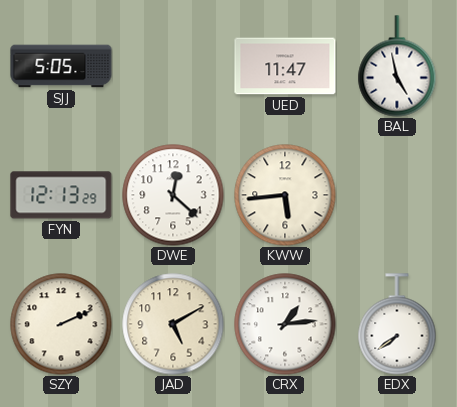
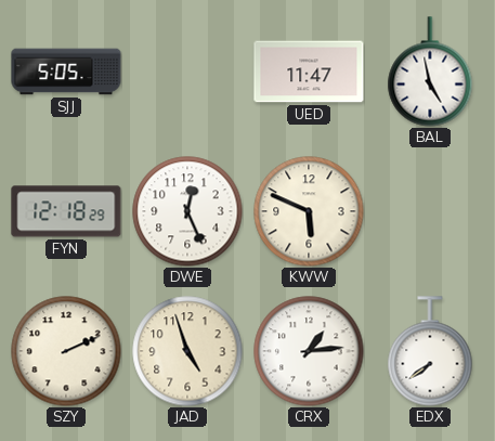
FYN: 12:13 -> 12:18
DWE: 12:22 -> 12:26
KWW: 5:44 -> 5:49
JAD: 5:10 -> 4:57
